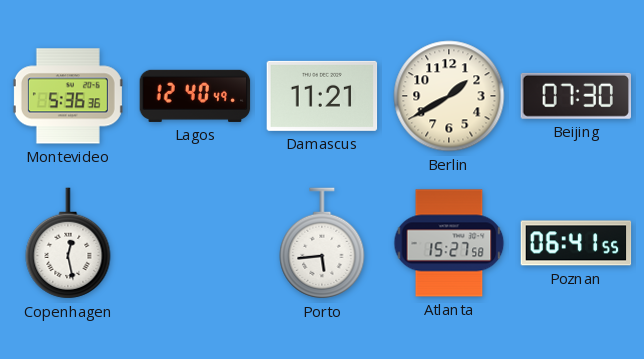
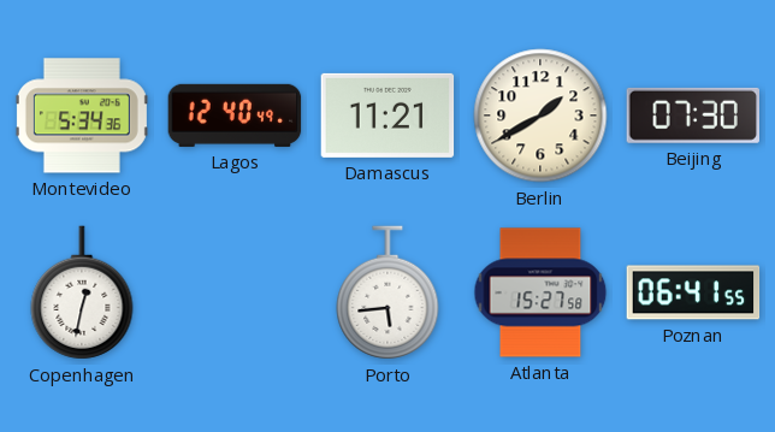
Montevideo: 5:36 -> 5:34
Copenhagen: 12:28 -> 12:32
